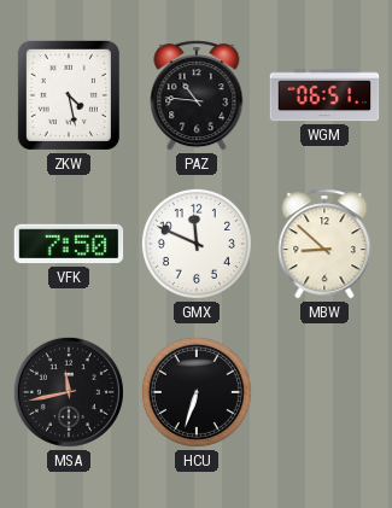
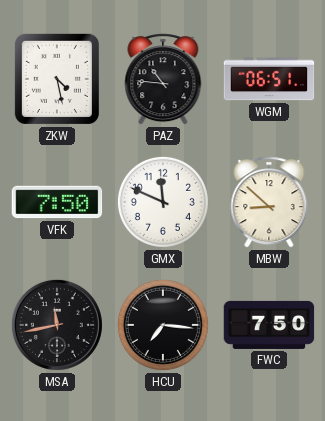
HCU: 6:33 -> 7:16
FWC: none -> 7:50
